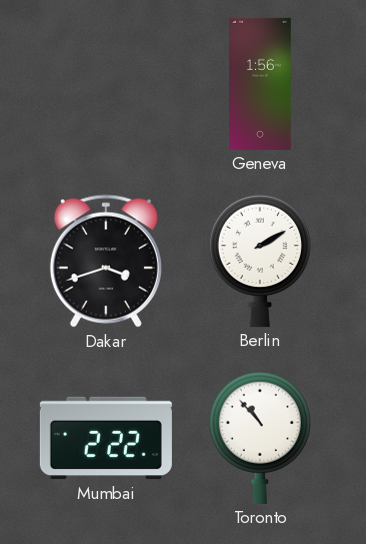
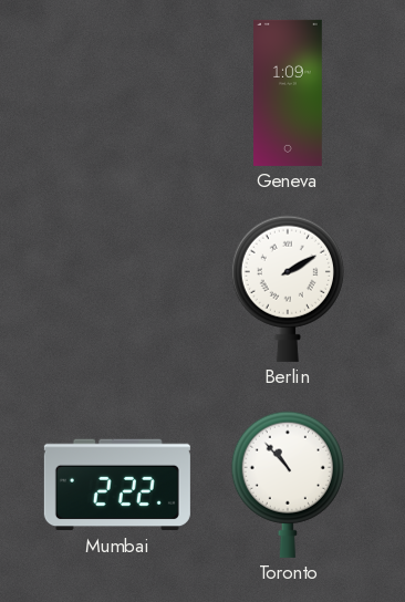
Geneva: 1:56 -> 1:09
Dakar: 3:42 -> none
